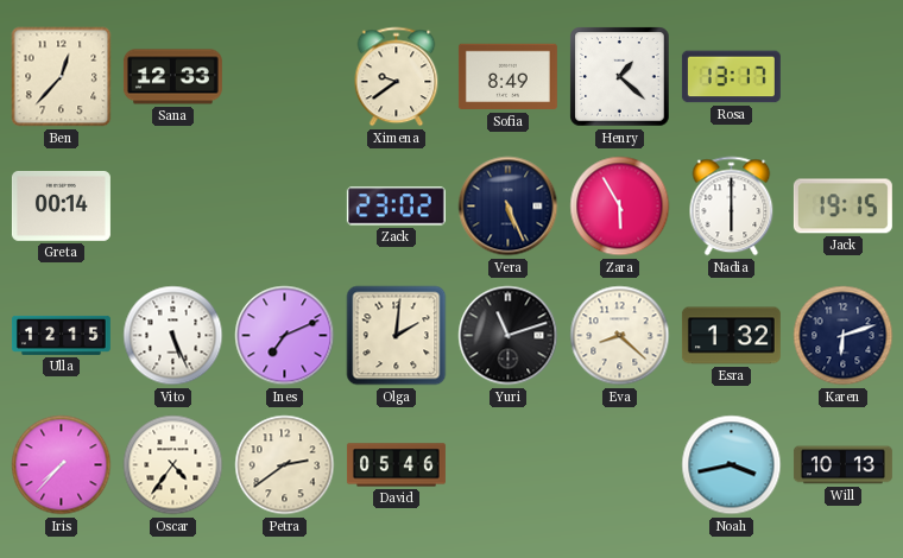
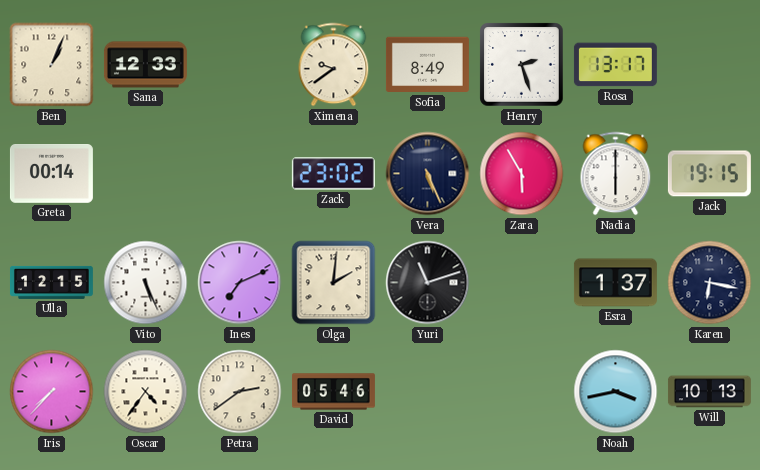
Ben: 12:37 -> 1:04
Henry: 1:22 -> 2:27
Eva: 8:22 -> none
Esra: 1:32 -> 1:37
Karen: 6:12 -> 6:17
